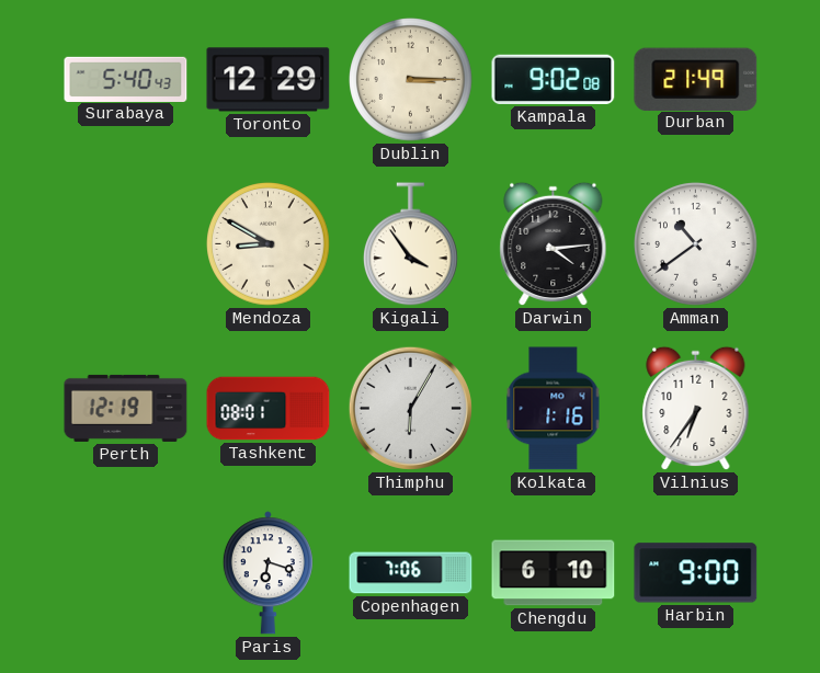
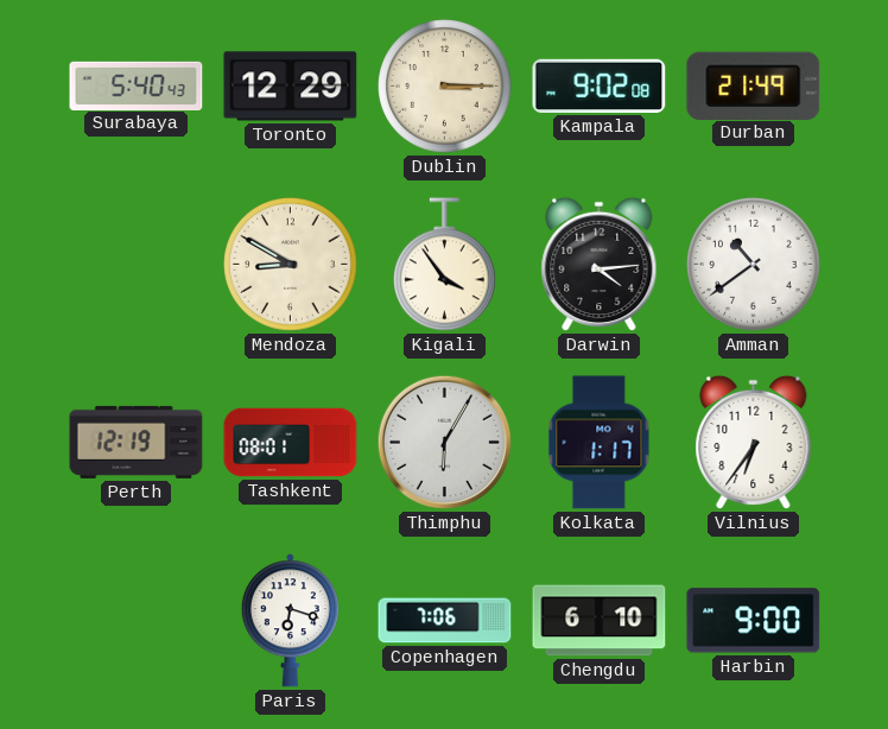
Kolkata: 1:16 -> 1:17
